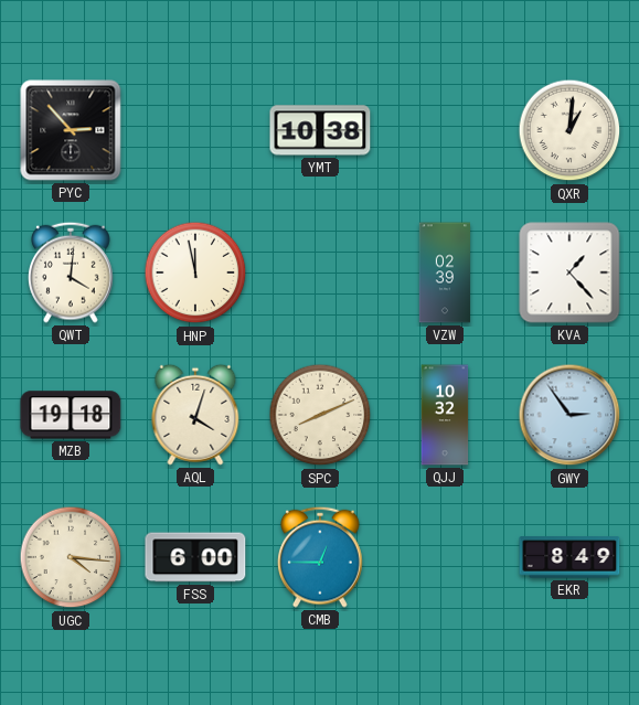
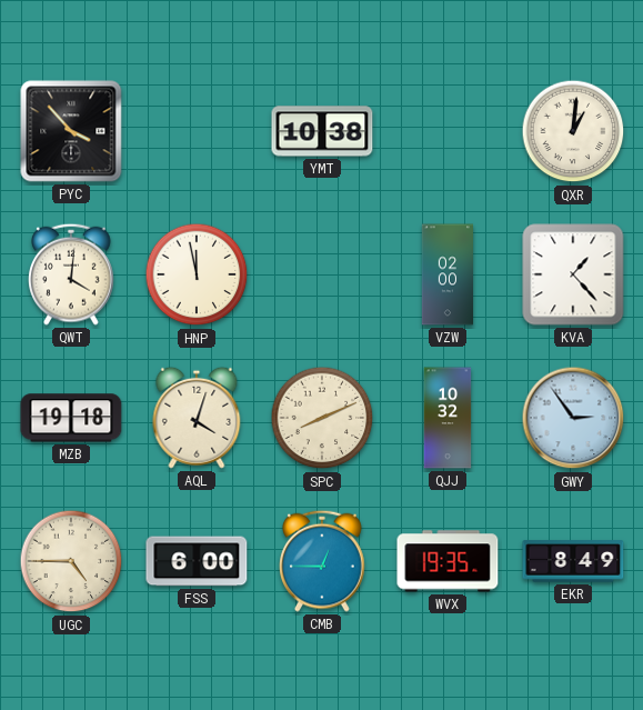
PYC: 2:53 -> 3:53
VZW: 02:39 -> 02:00
UGC: 4:16 -> 4:45
WVX: none -> 19:35
